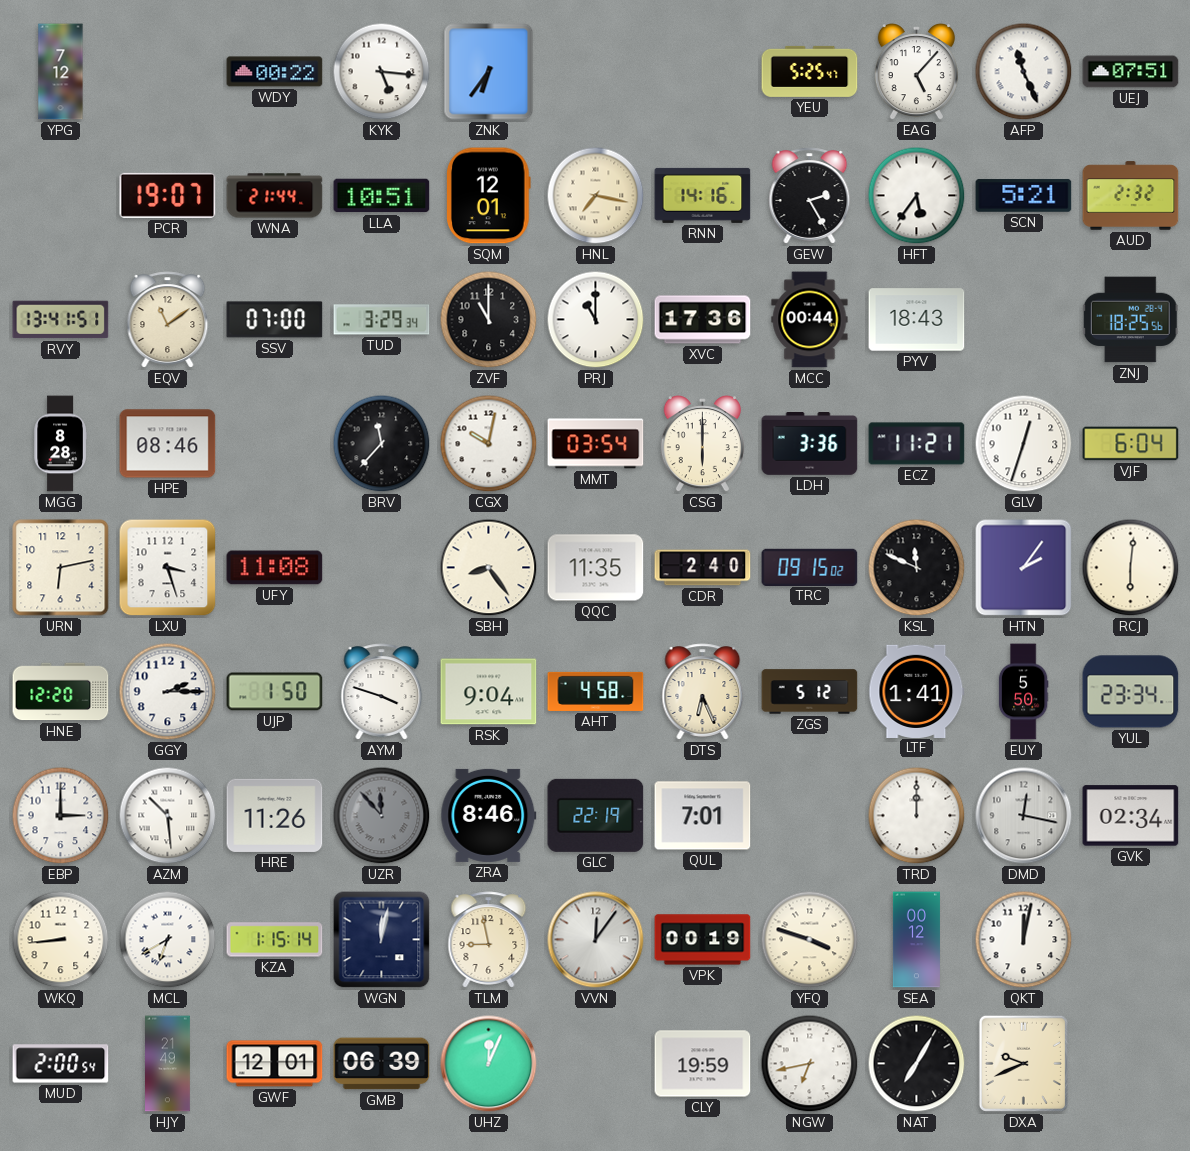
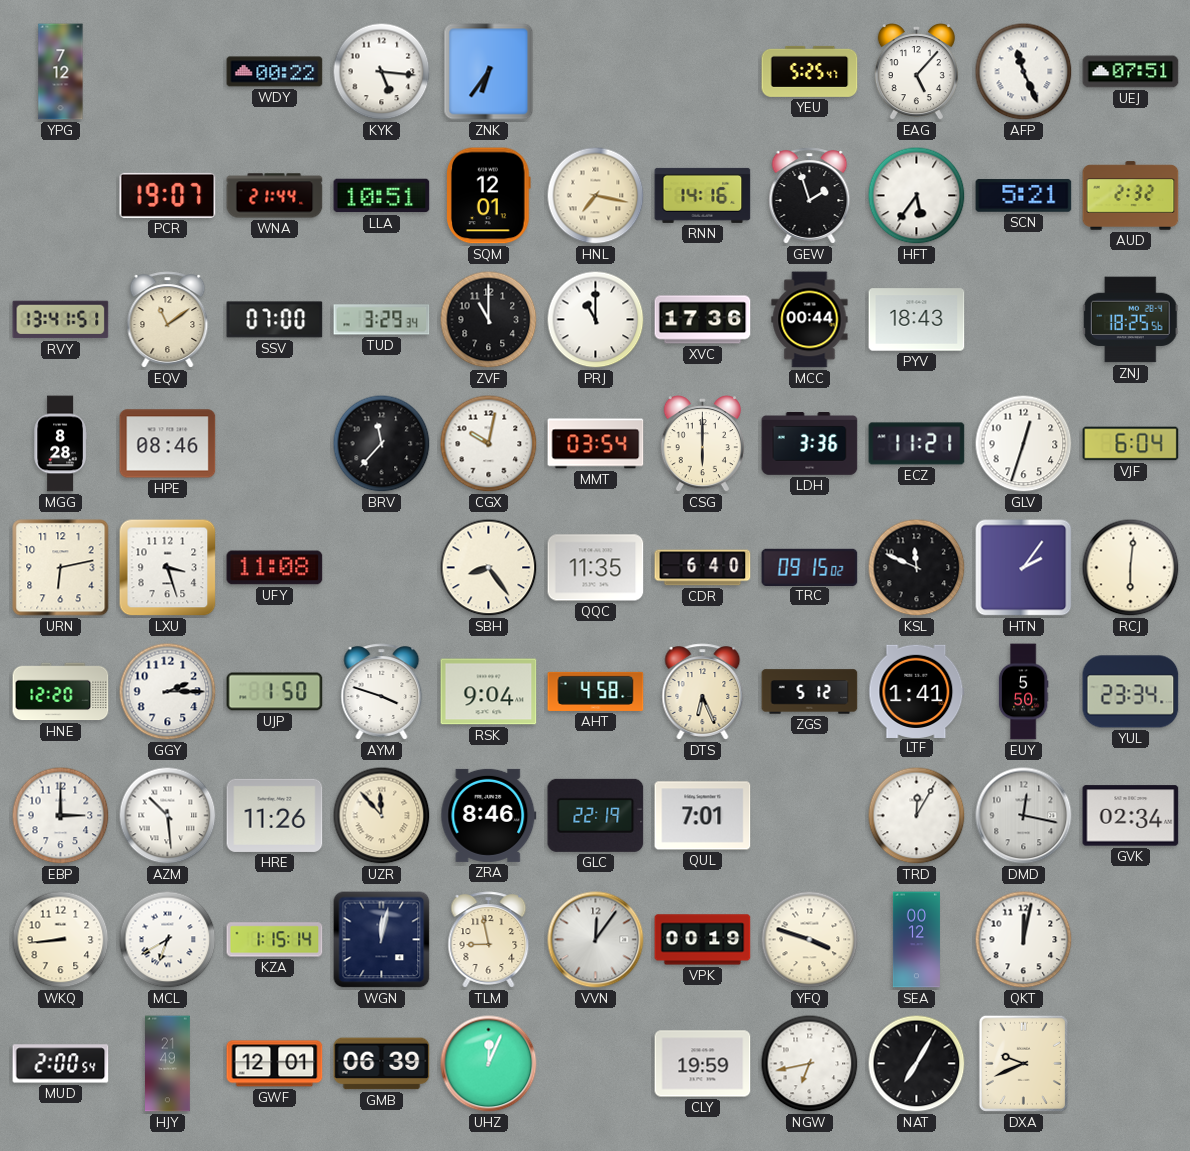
GEW: 2:25 -> 1:57
CDR: 2:40 -> 6:40
UZR dial: grey -> cream
TRD: 12:00 -> 12:05
